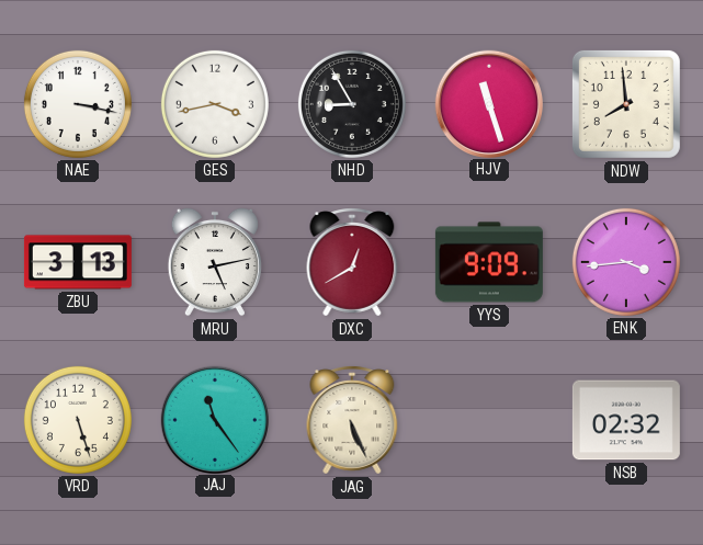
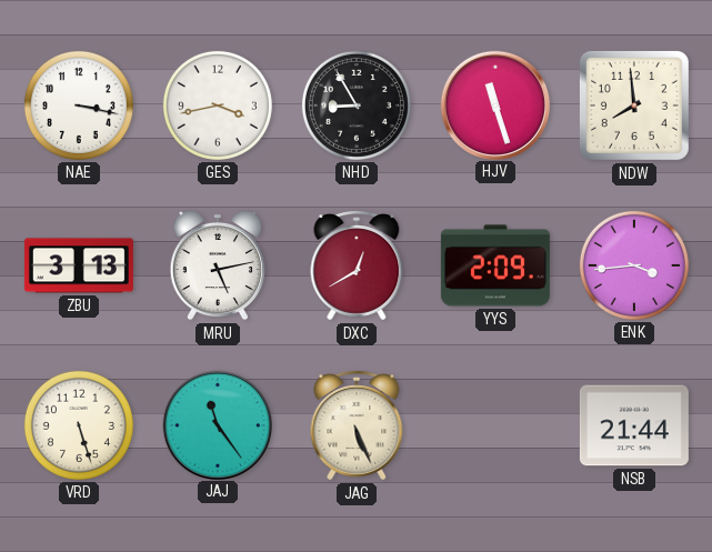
YYS: 9:09 -> 2:09
NSB: 02:32 -> 21:44
